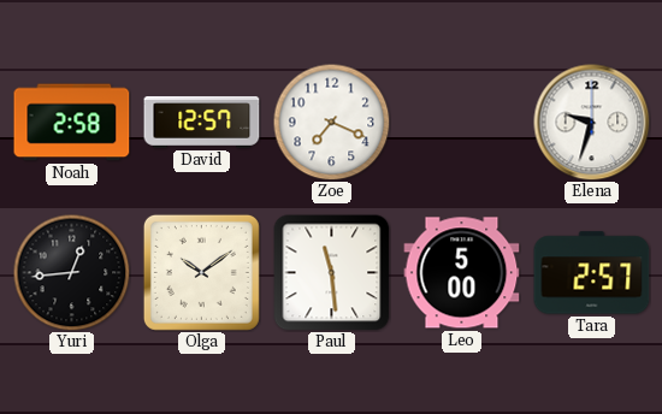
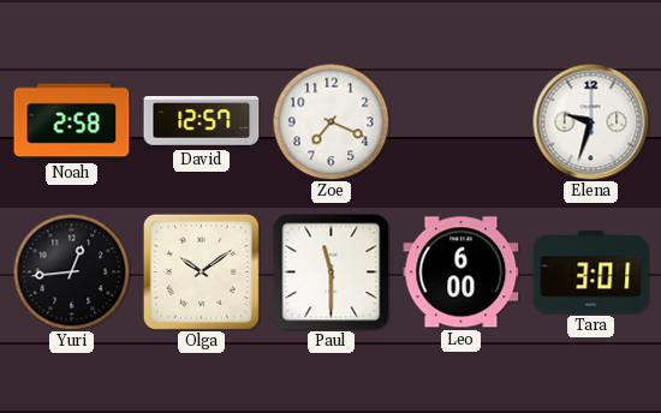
Paul: 11:29 -> 11:30
Leo: 5:00 -> 6:00
Tara: 2:57 -> 3:01
